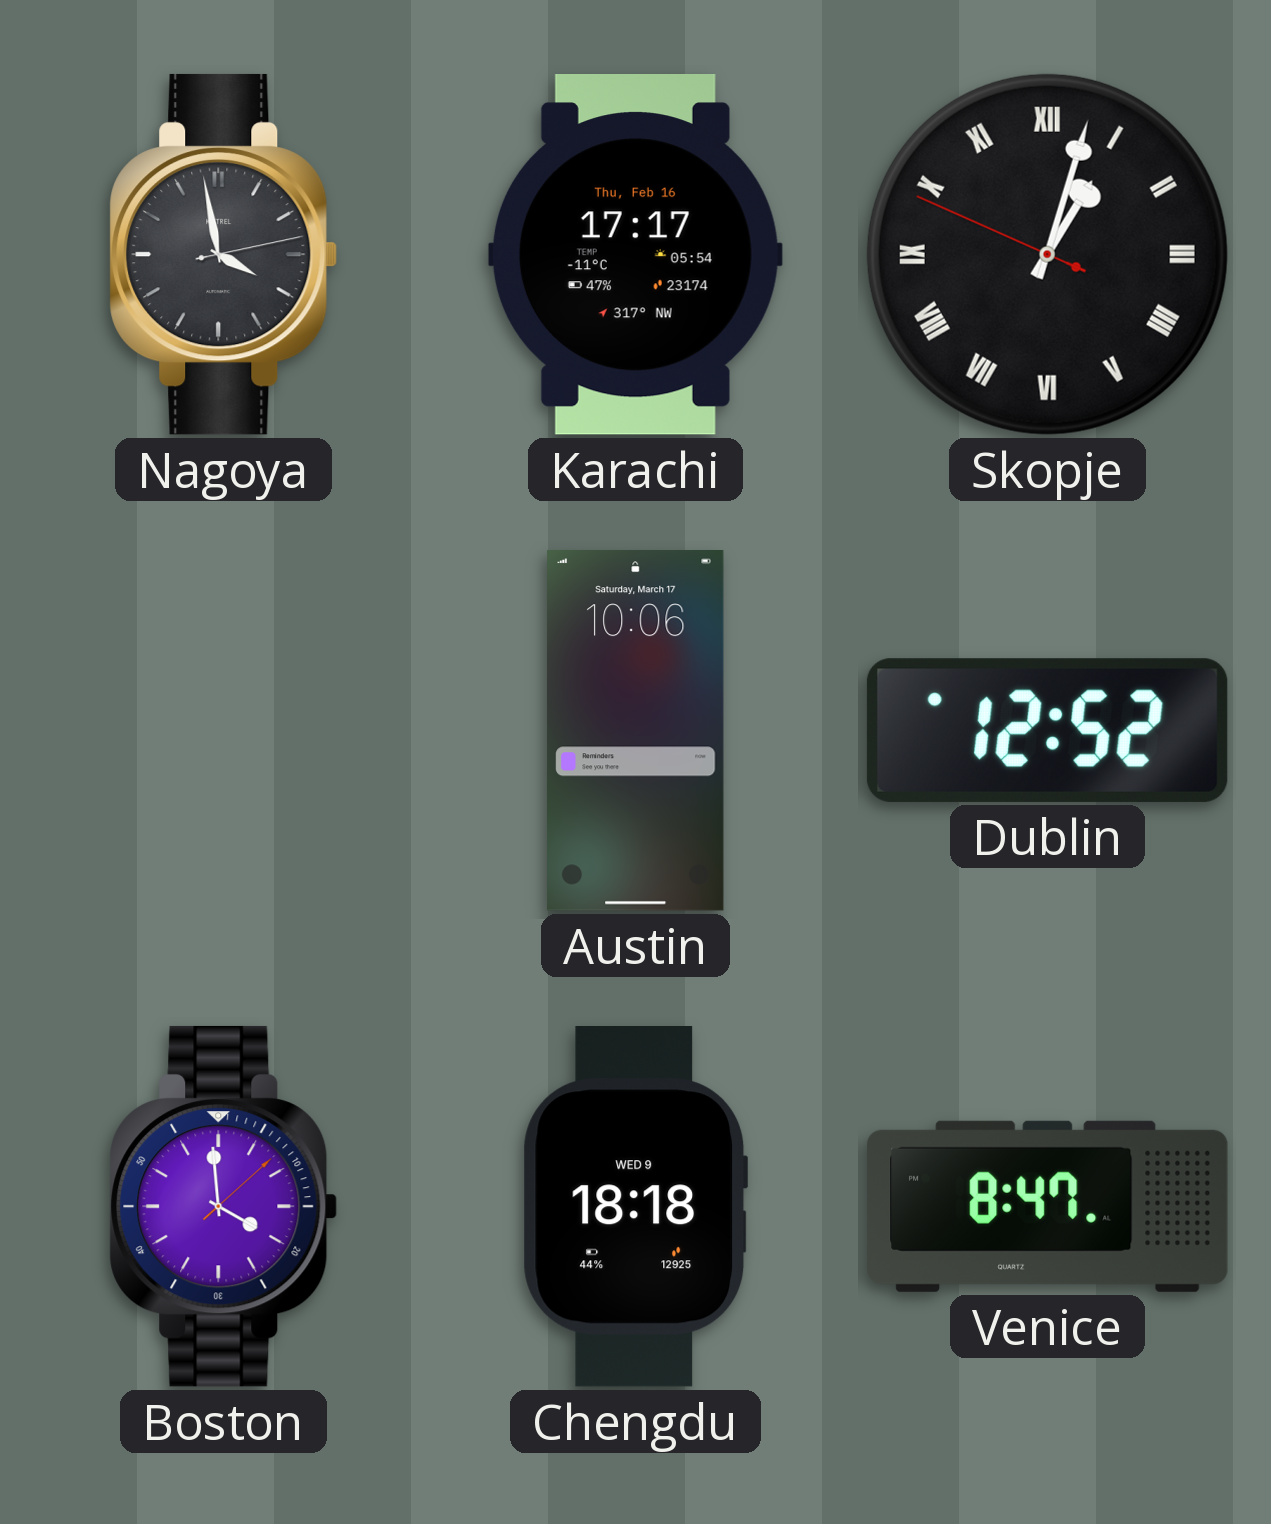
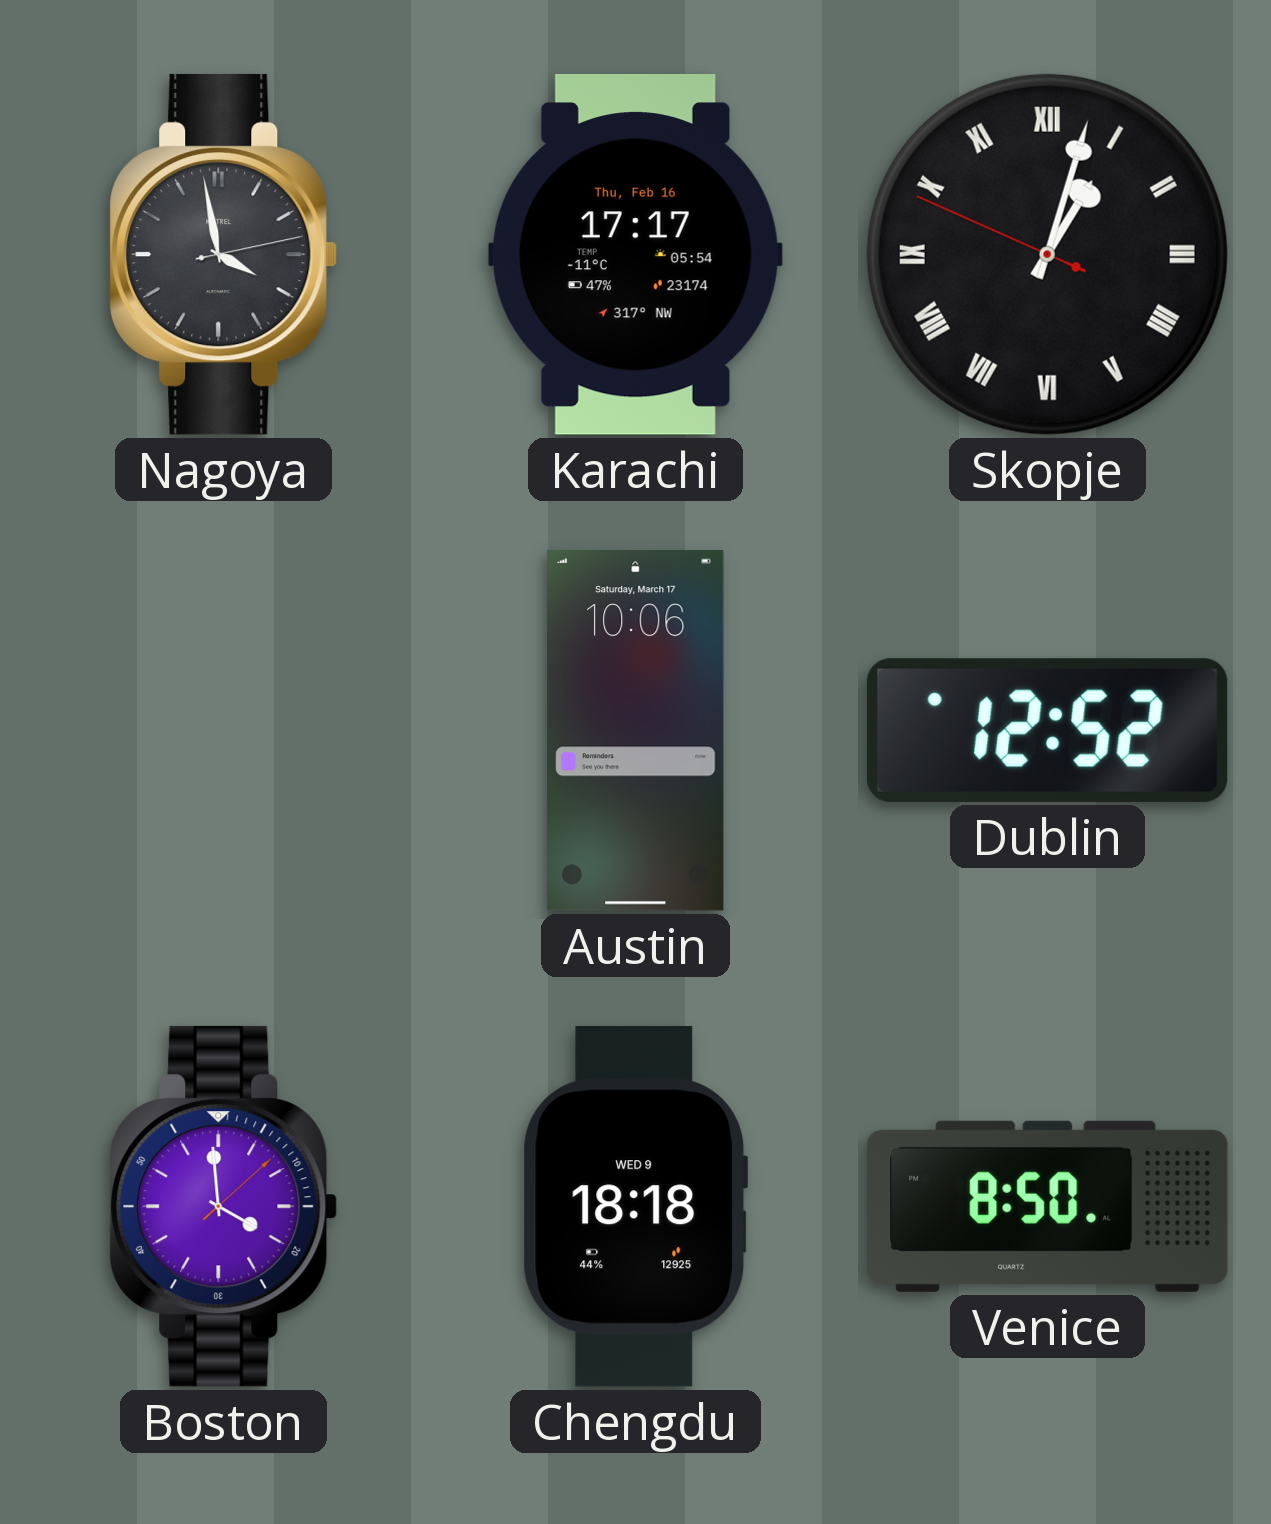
Venice: 8:47 -> 8:50
